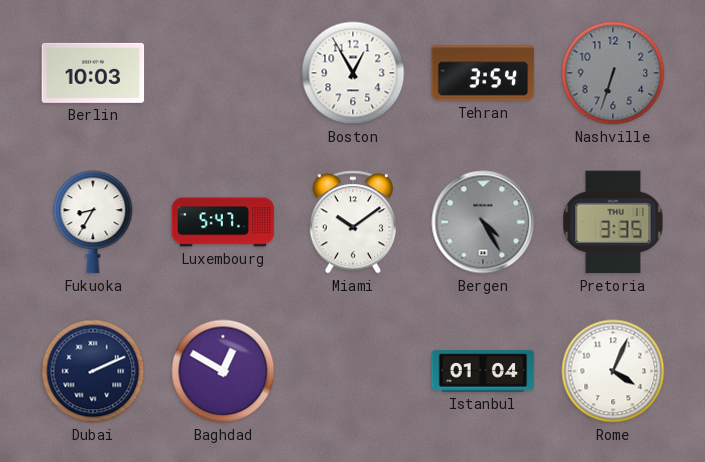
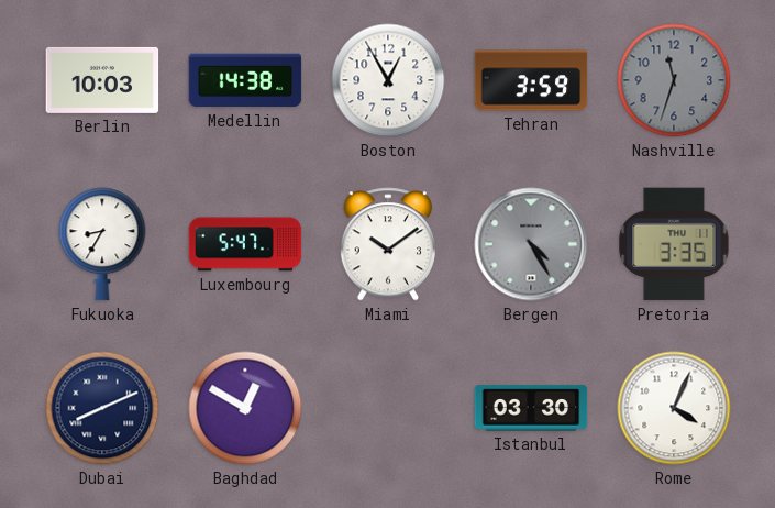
Medellin: none -> 14:38
Tehran: 3:54 -> 3:59
Nashville: 6:33 -> 11:33
Dubai: 2:11 -> 8:11
Istanbul: 01:04 -> 03:30
